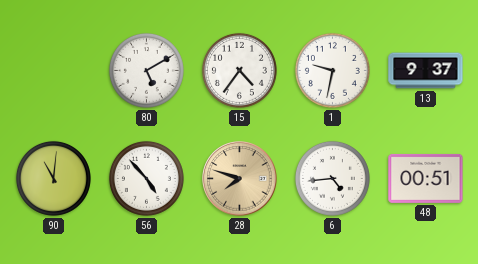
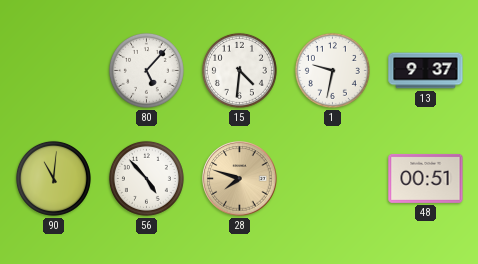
80: 5:10 -> 5:07
15: 4:36 -> 4:31
6: 4:44 -> none
